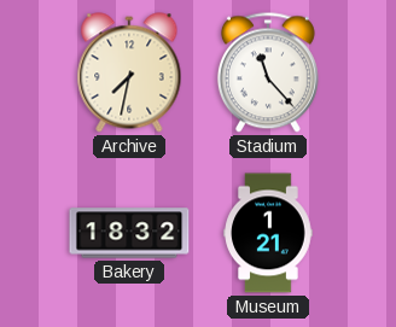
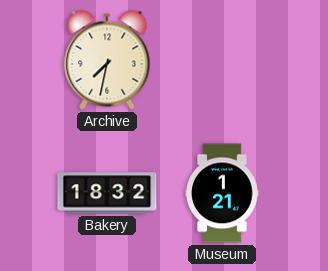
Stadium: 11:23 -> none
